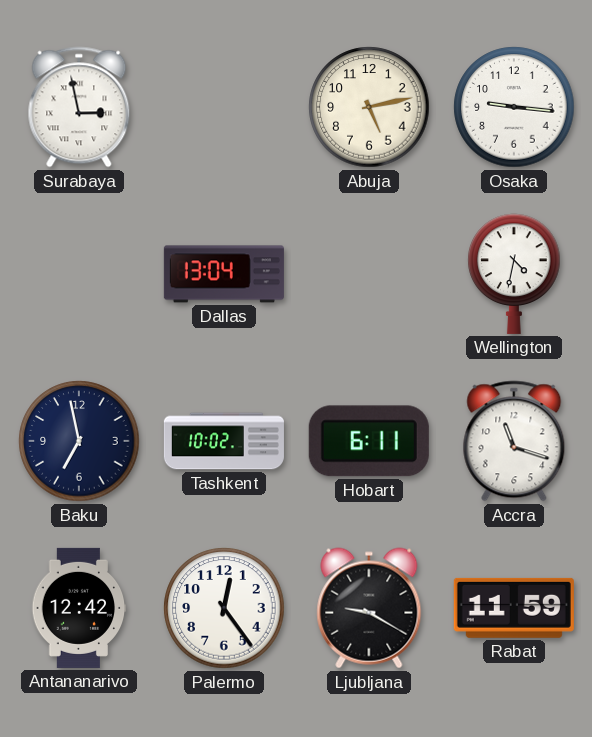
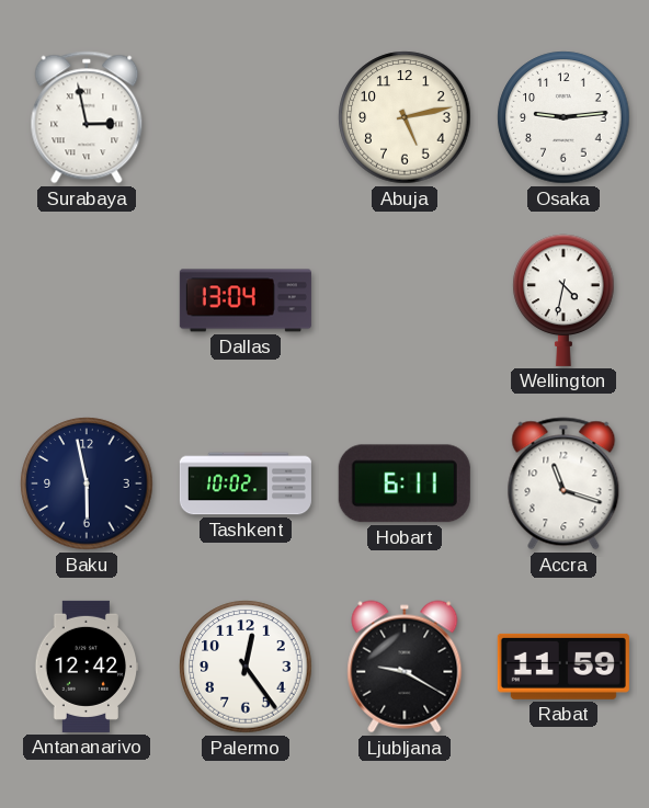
Osaka: 9:16 -> 9:14
Baku: 6:58 -> 5:58
